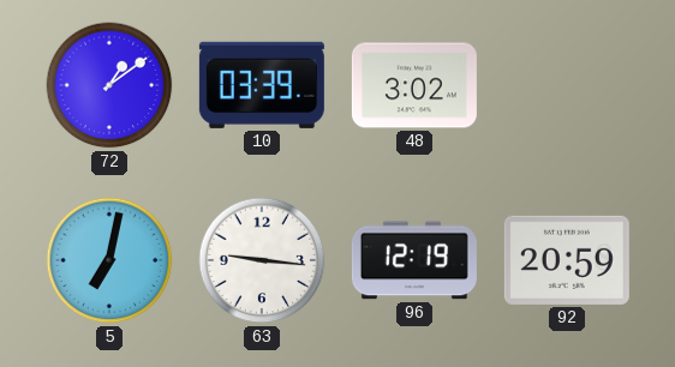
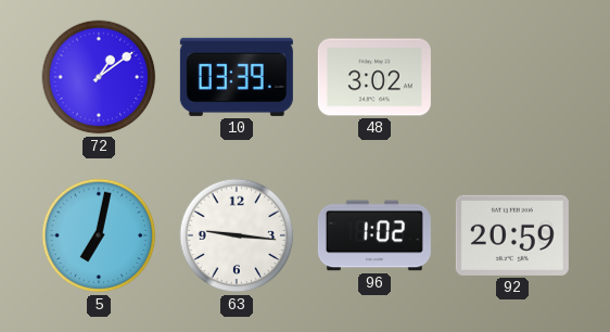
96: 12:19 -> 1:02
